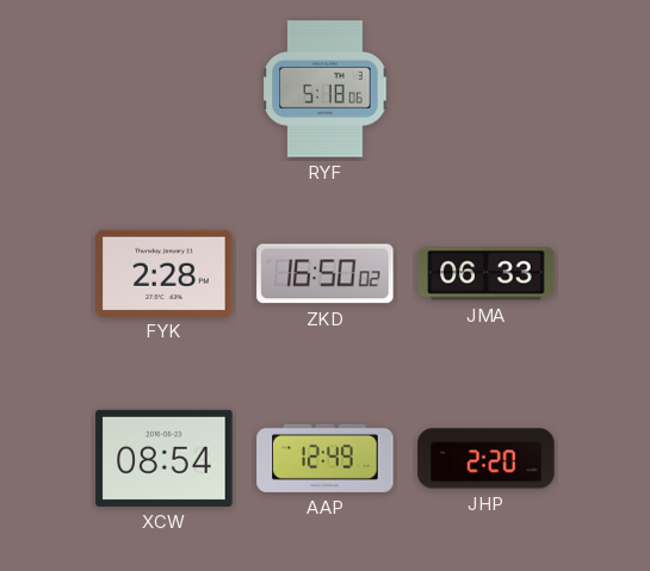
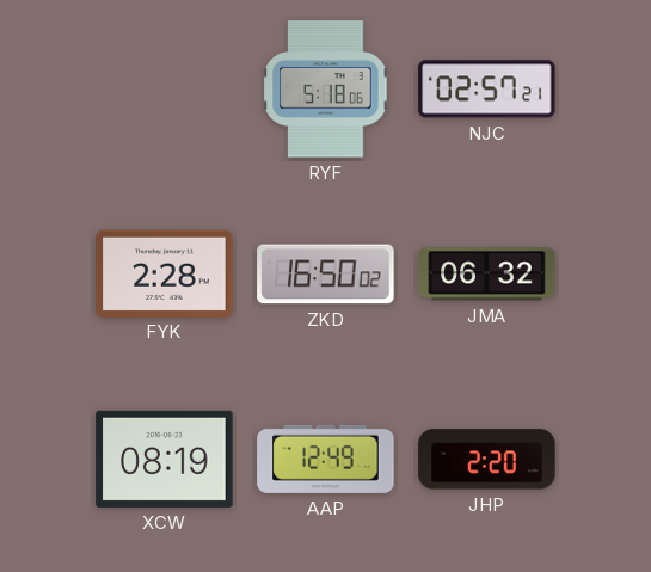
NJC: none -> 02:57
JMA: 06:33 -> 06:32
XCW: 08:54 -> 08:19
